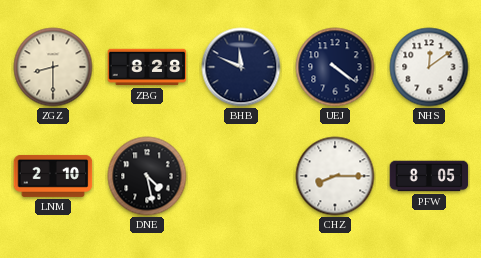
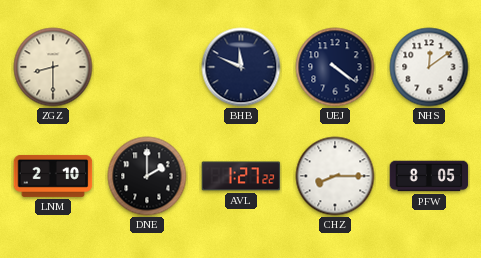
ZBG: 8:28 -> none
DNE: 4:28 -> 2:00
AVL: none -> 1:27
